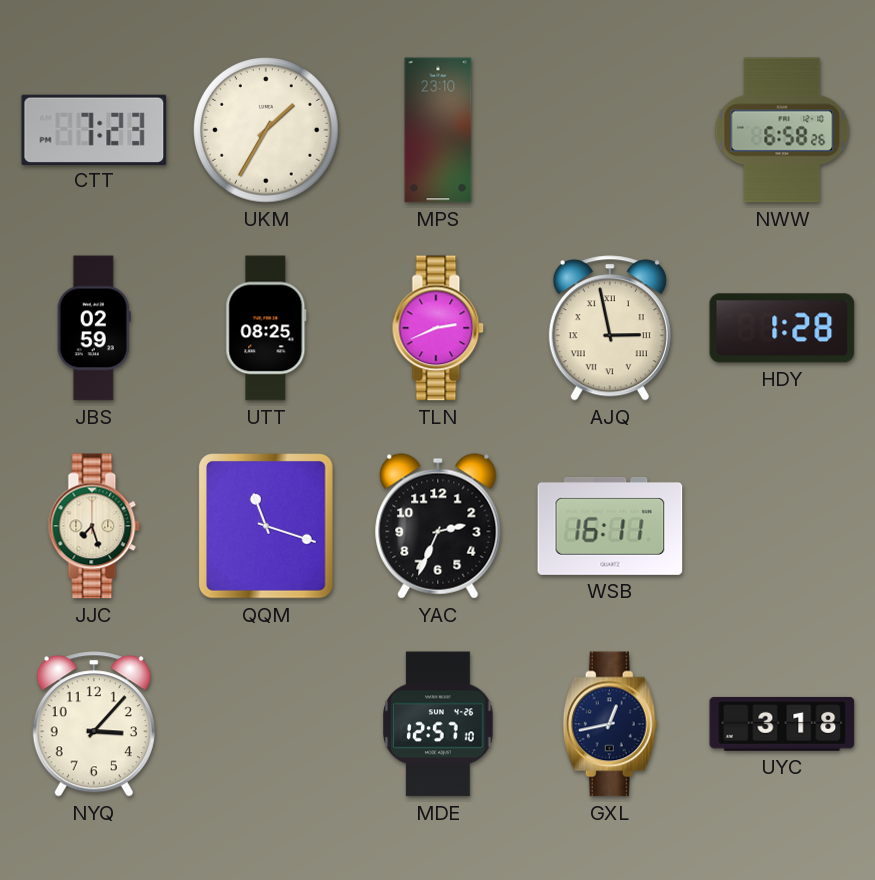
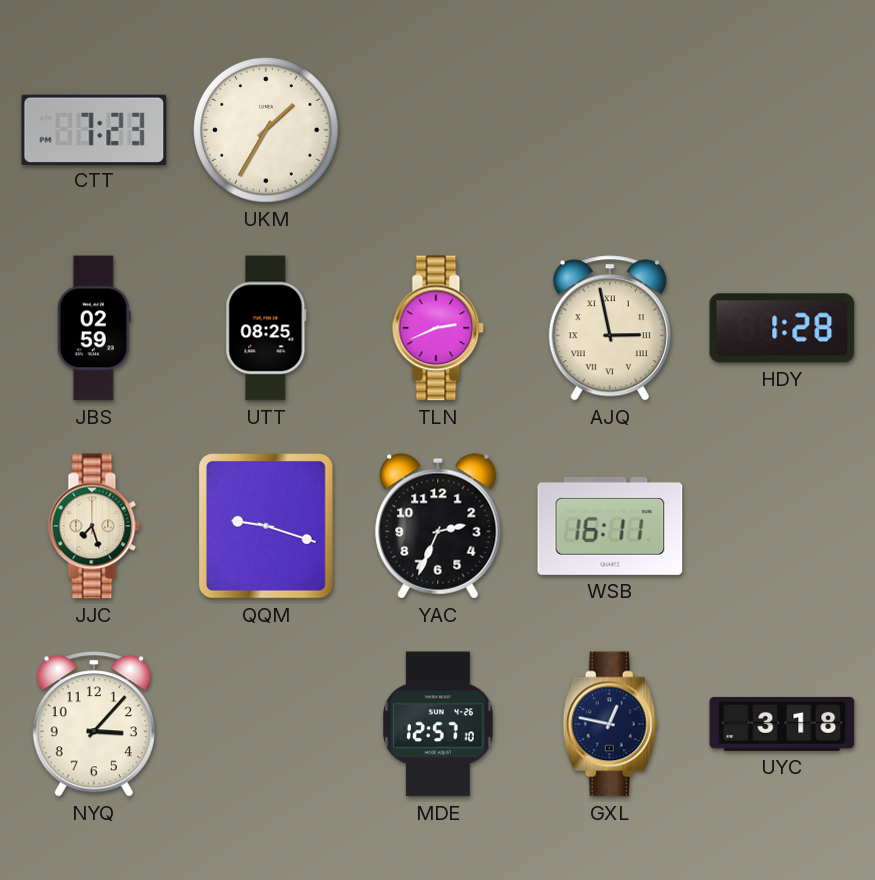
MPS: 23:10 -> none
NWW: 6:58 -> none
QQM: 11:18 -> 9:18
GXL: 12:43 -> 12:47
